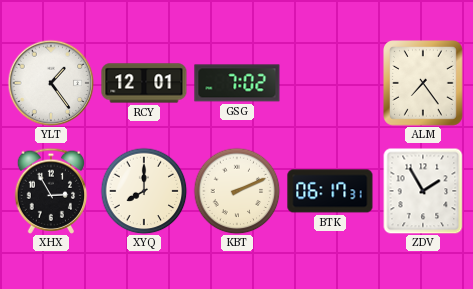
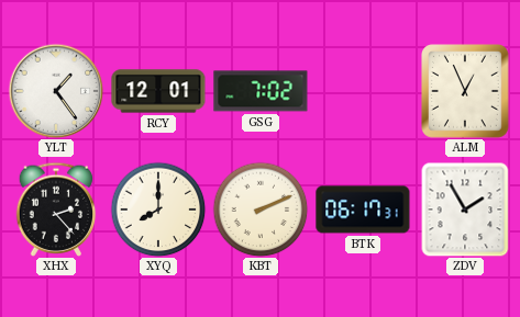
ALM: 7:24 -> 12:56
XHX: 2:55 -> 2:23
